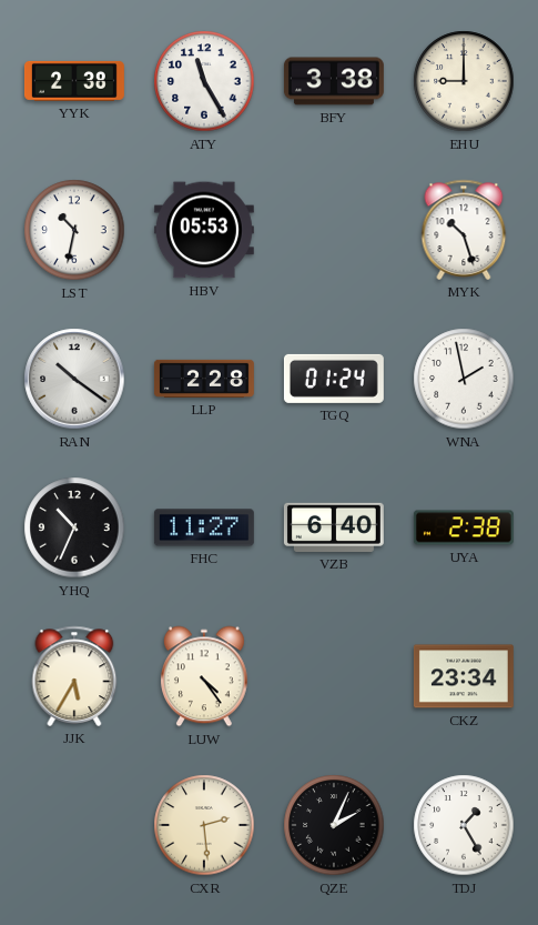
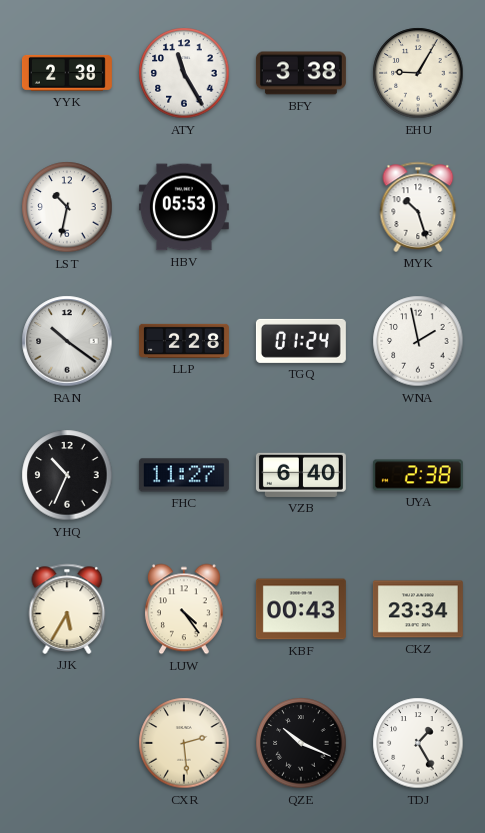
EHU: 9:00 -> 9:05
KBF: none -> 00:43
QZE: 2:04 -> 10:19
